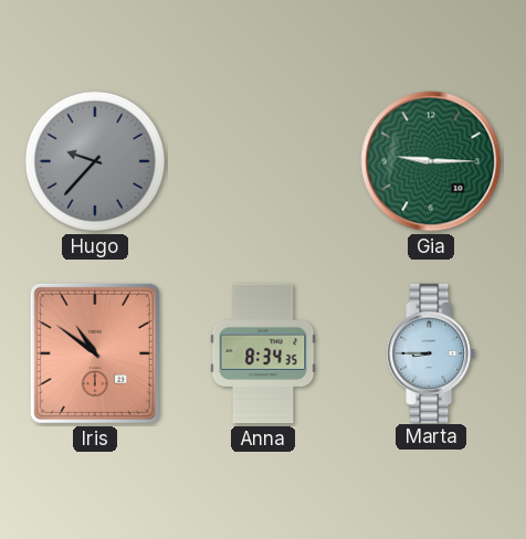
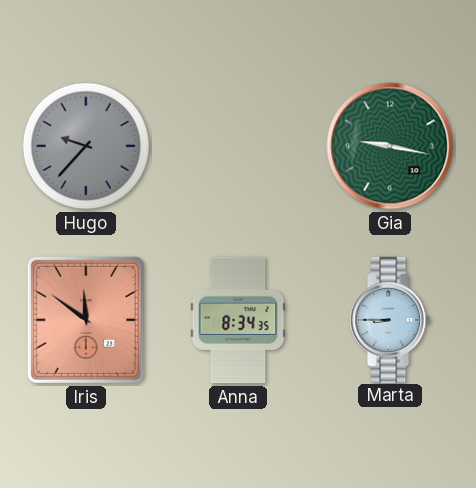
Gia: 9:15 -> 9:17
Iris: 10:51 -> 11:51
